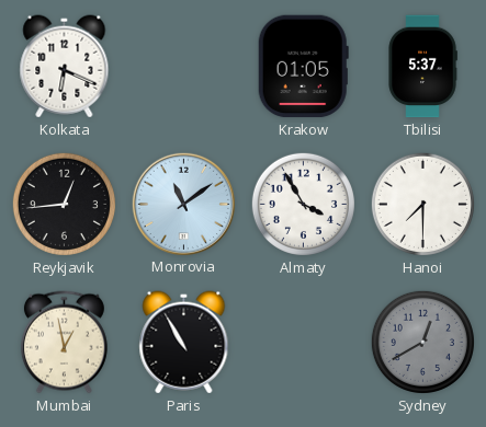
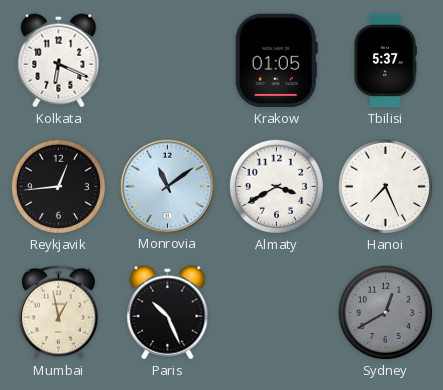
Almaty: 3:55 -> 3:40
Hanoi: 7:30 -> 7:26
Paris: 10:55 -> 10:26
